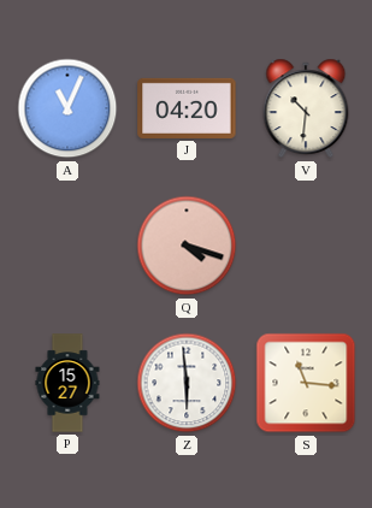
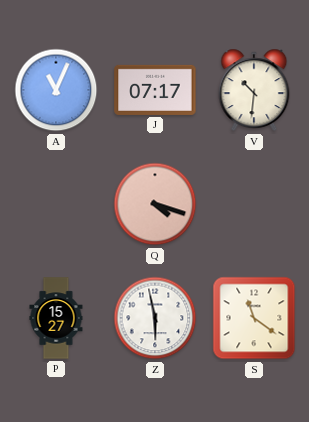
J: 04:20 -> 07:17
Z: 5:59 -> 5:58
S: 11:16 -> 11:21
